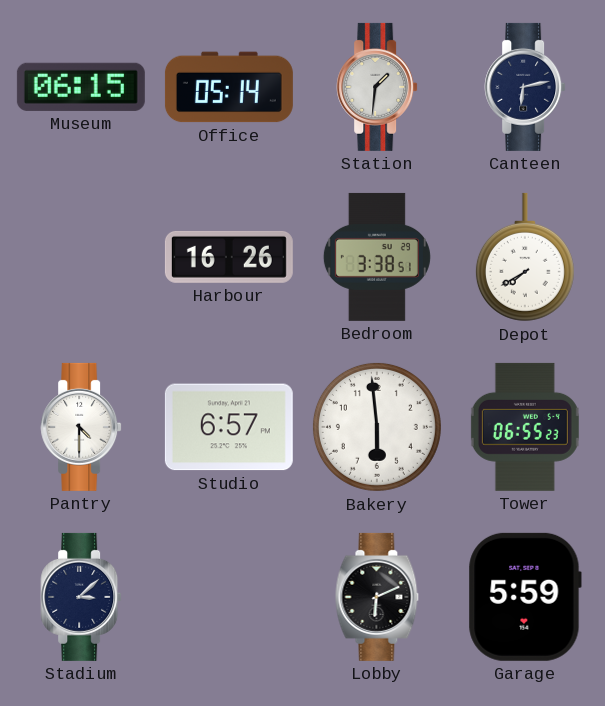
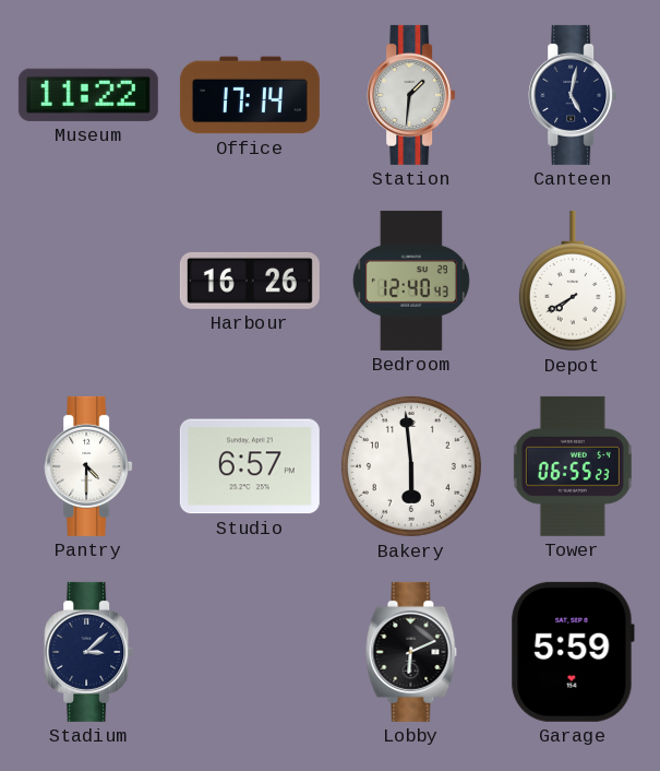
Museum: 06:15 -> 11:22
Office: 05:14 -> 17:14
Canteen: 6:13 -> 5:02
Bedroom: 3:38 -> 12:40
